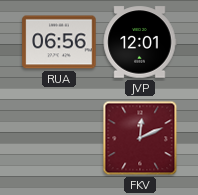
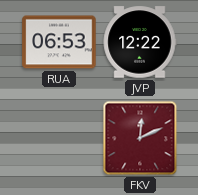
RUA: 06:56 -> 06:53
JVP: 12:01 -> 12:22
